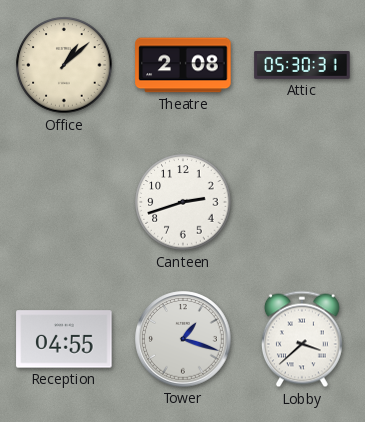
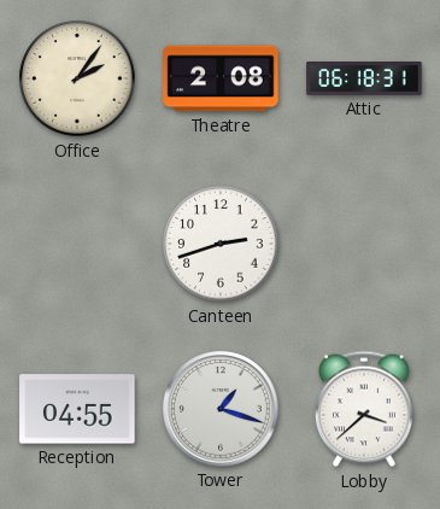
Office: 1:08 -> 2:06
Attic: 05:30 -> 06:18
